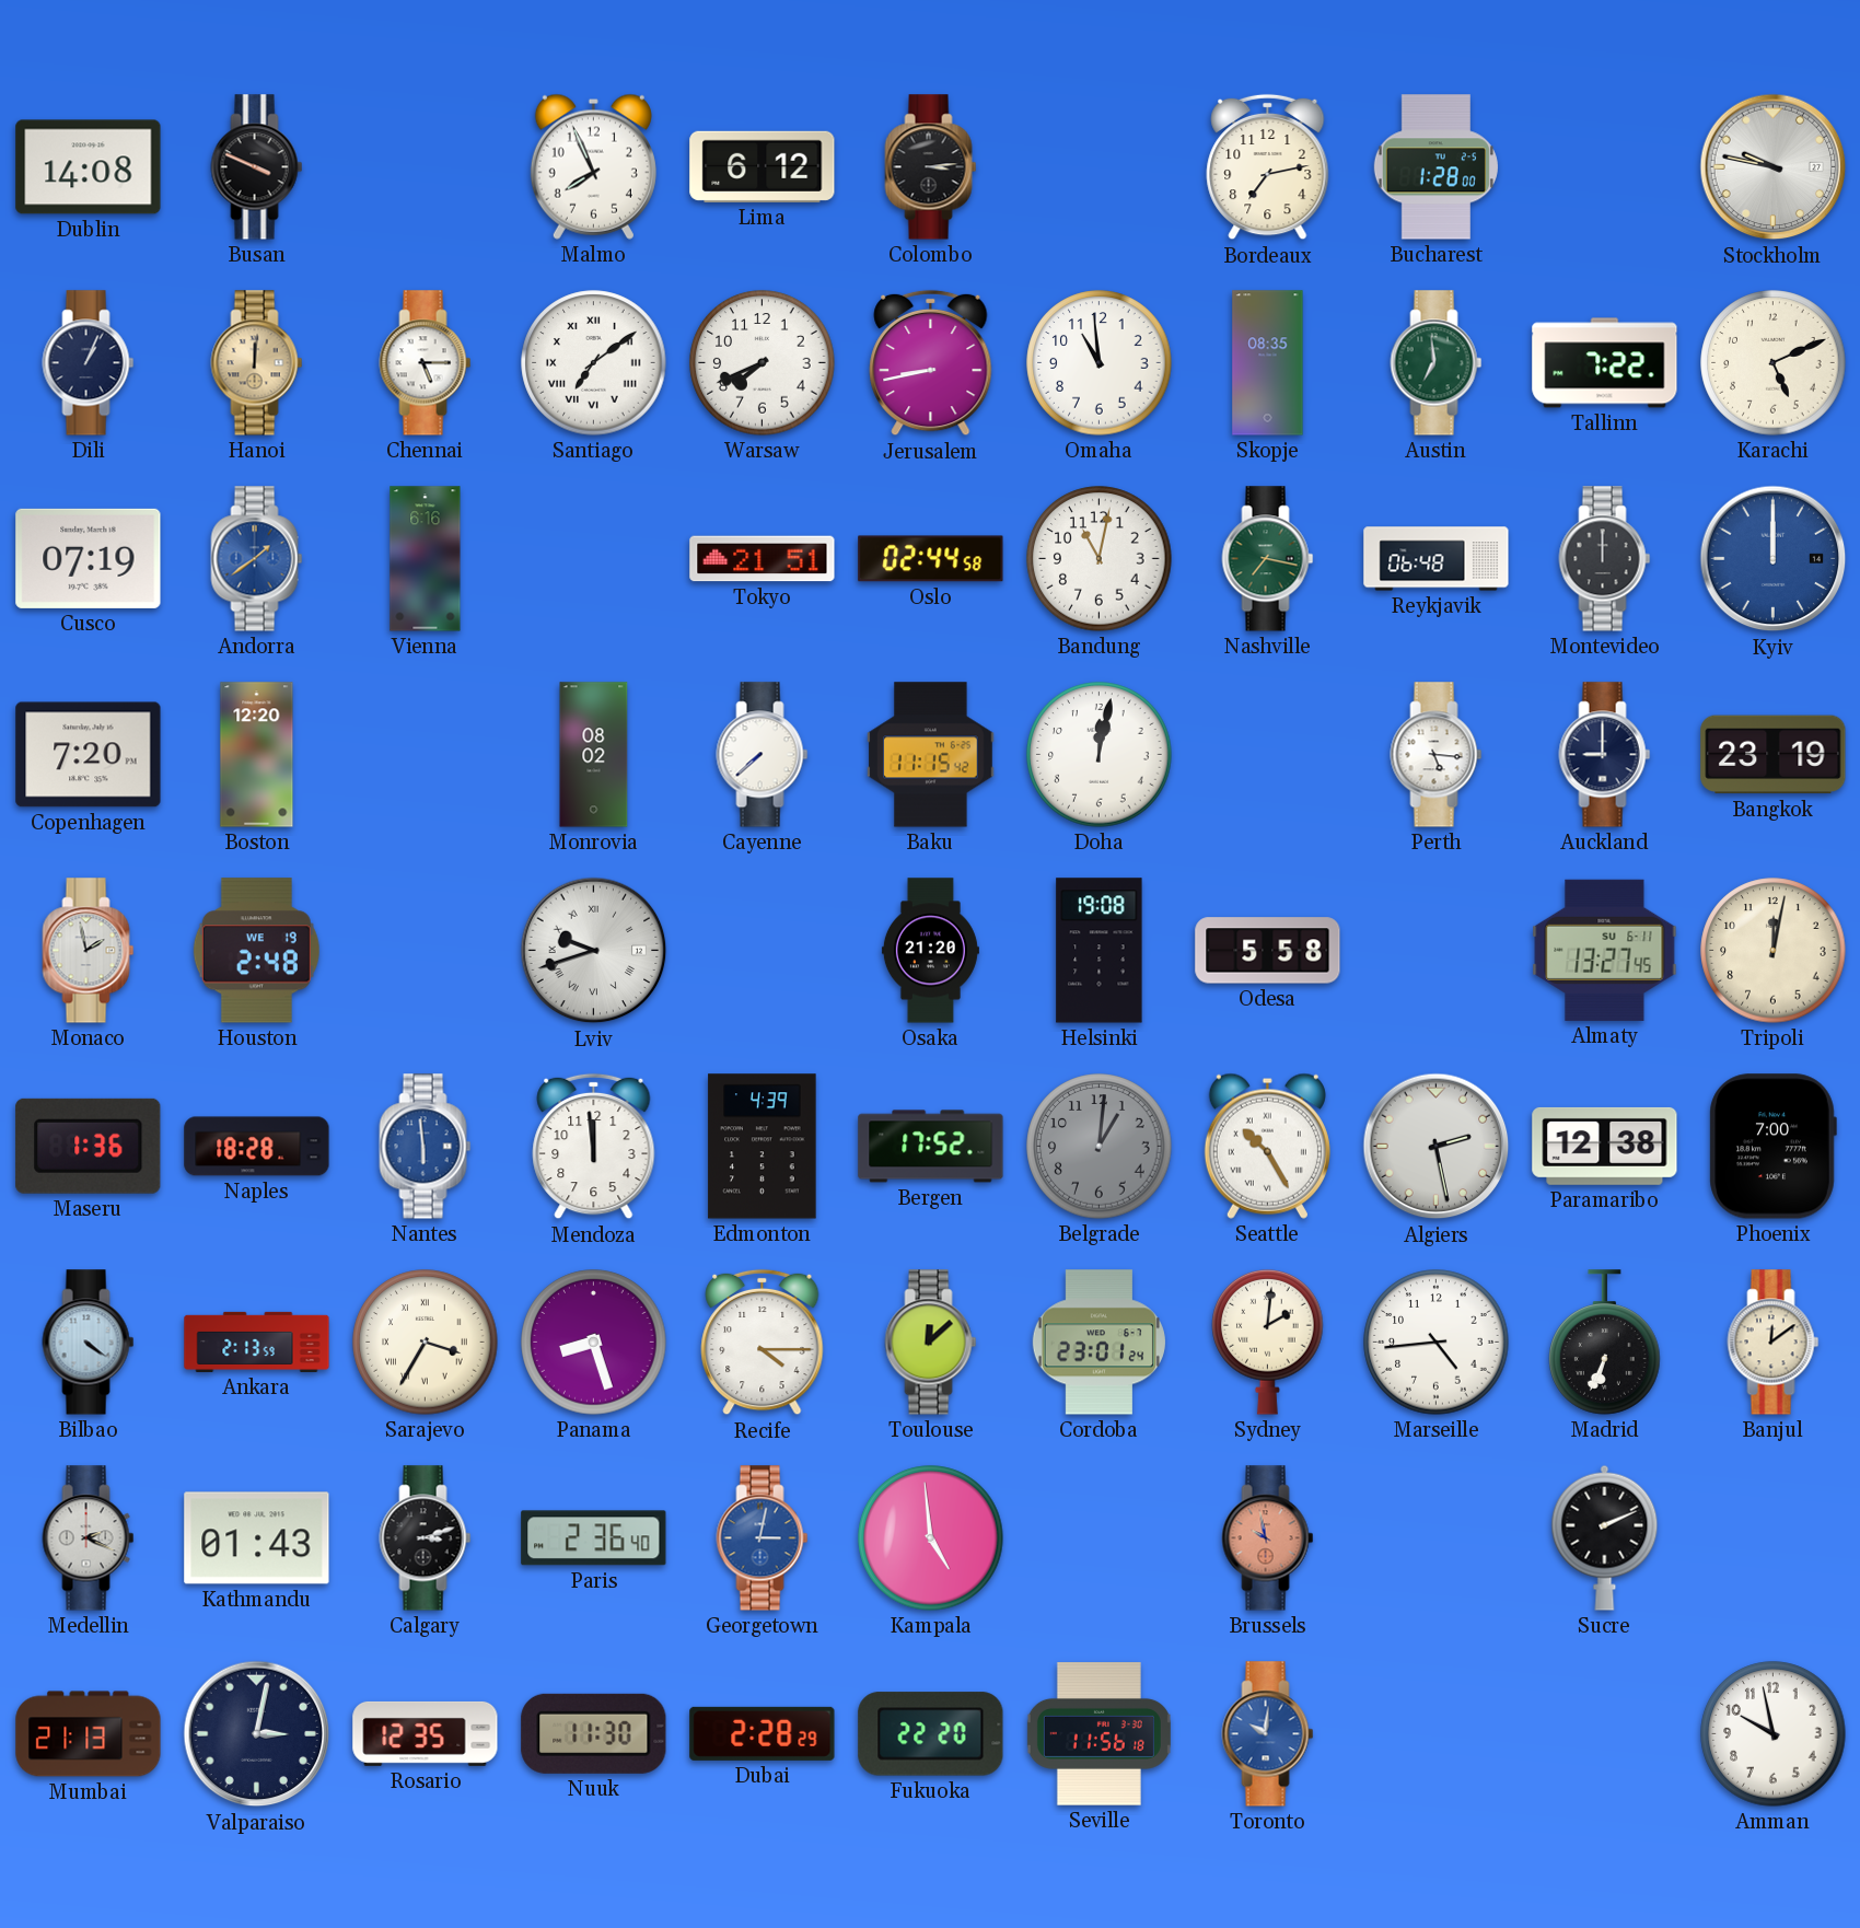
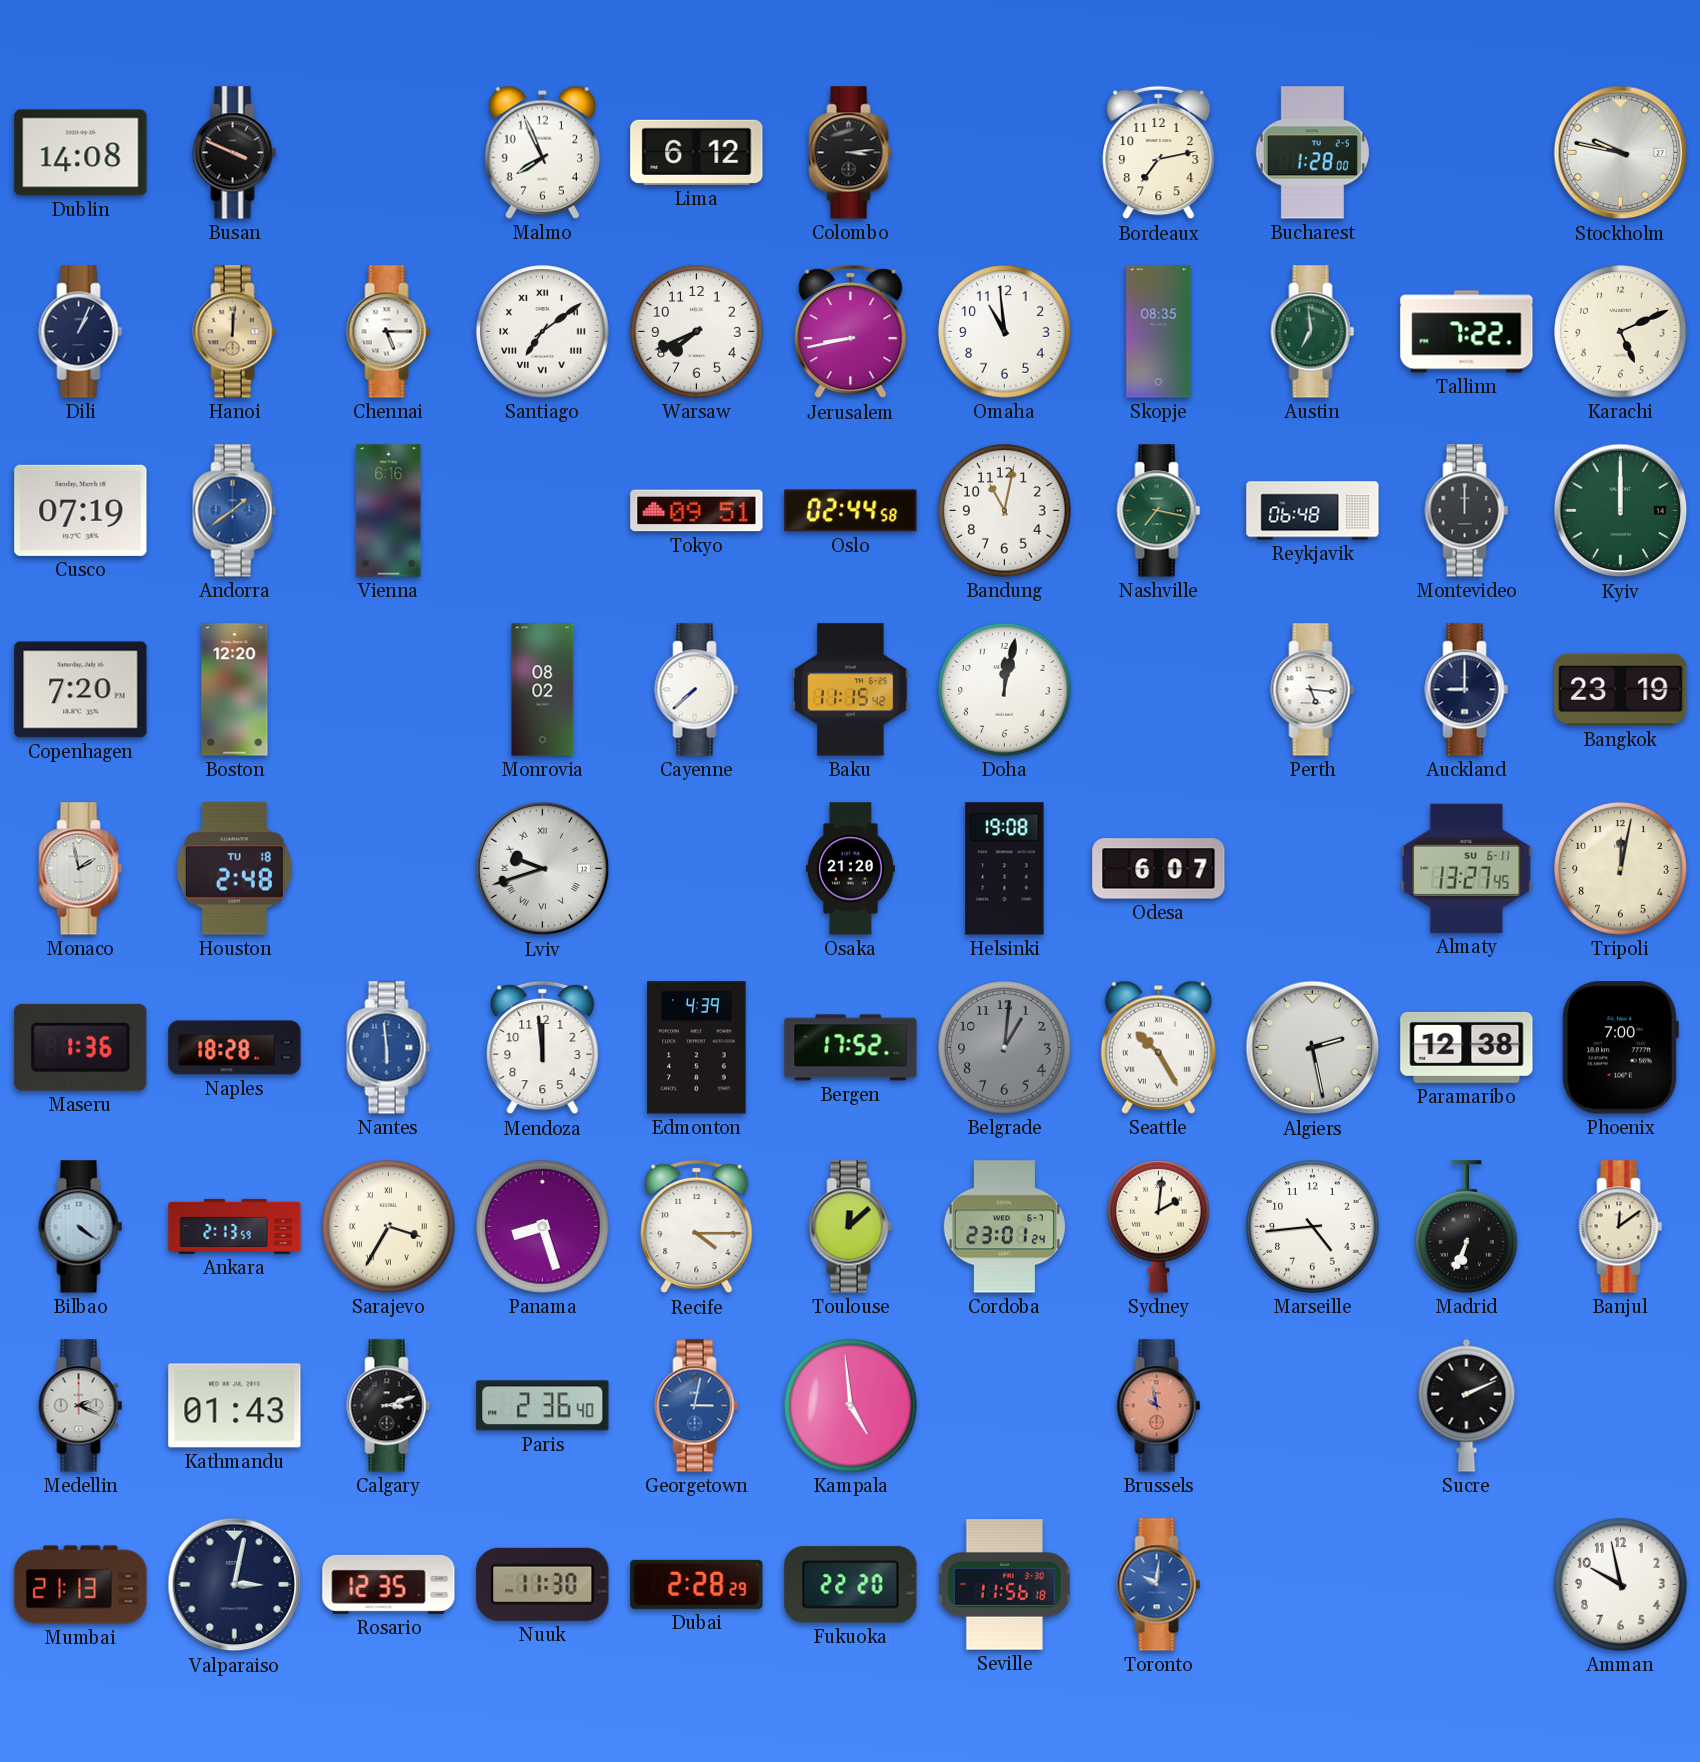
Tokyo: 21:51 -> 09:51
Kyiv dial: blue -> green
Houston date: WE 19 -> TU 18
Odesa: 5:58 -> 6:07
